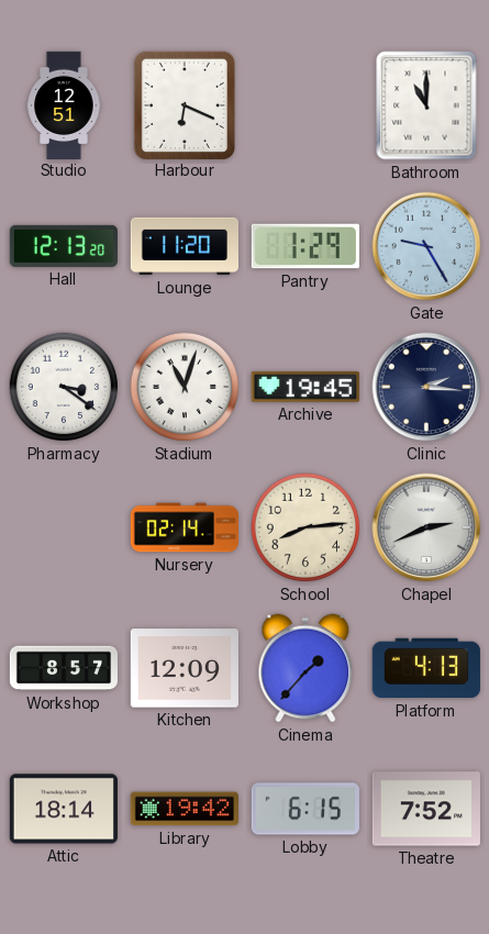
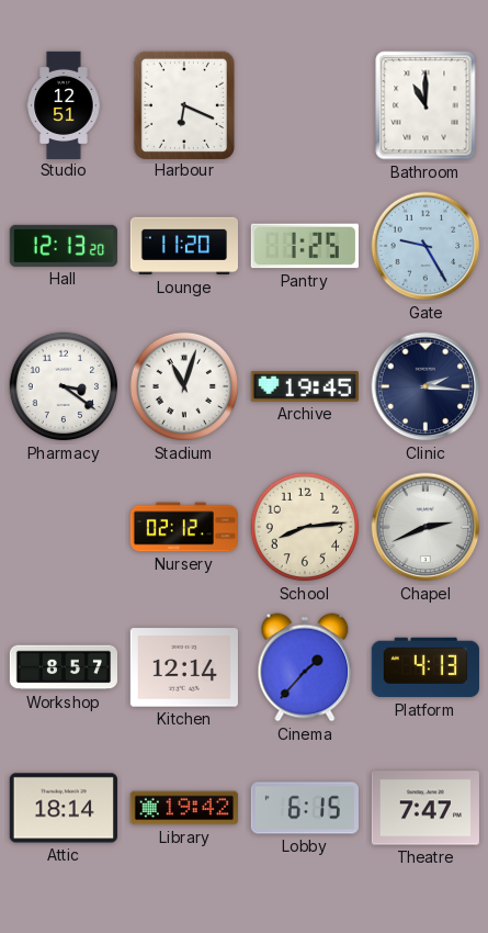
Pantry: 1:29 -> 1:25
Nursery: 02:14 -> 02:12
Kitchen: 12:09 -> 12:14
Theatre: 7:52 -> 7:47
